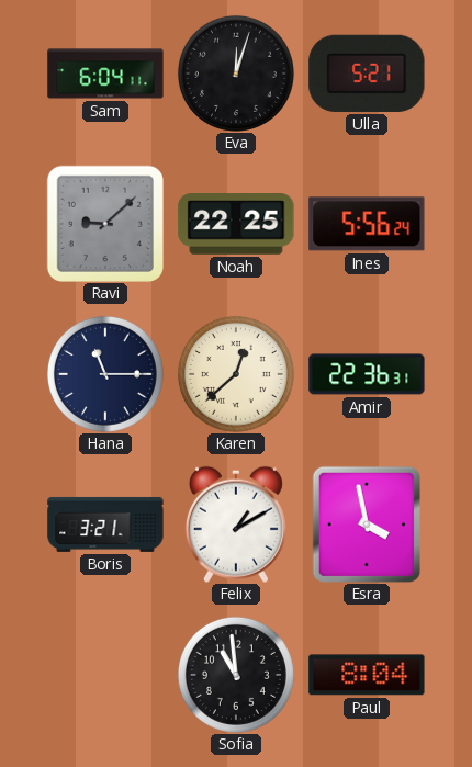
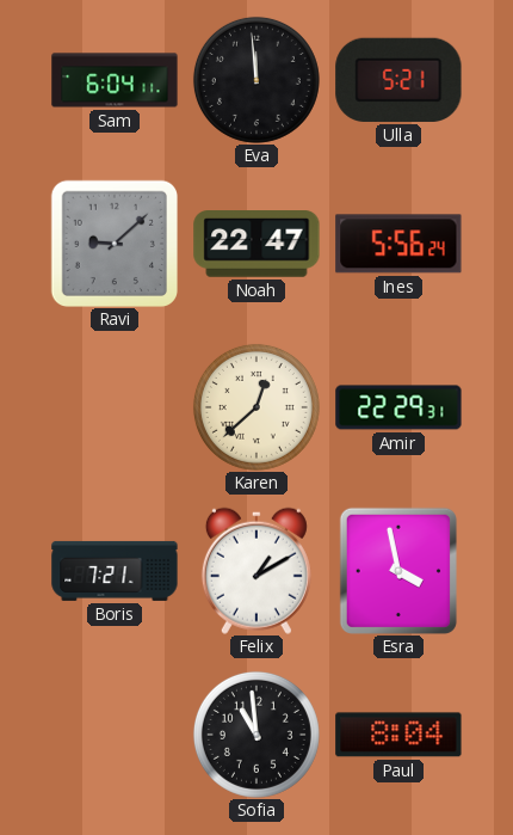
Eva: 12:03 -> 11:59
Noah: 22:25 -> 22:47
Hana: 11:15 -> none
Amir: 22:36 -> 22:29
Boris: 3:21 -> 7:21
